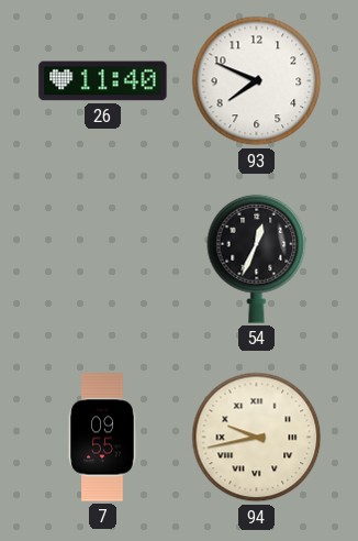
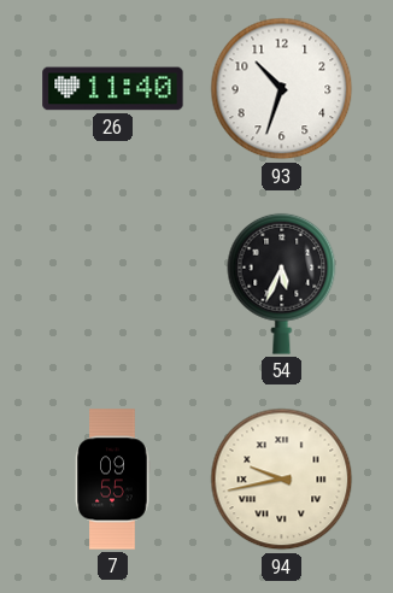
93: 7:49 -> 10:33
54: 12:34 -> 5:34
